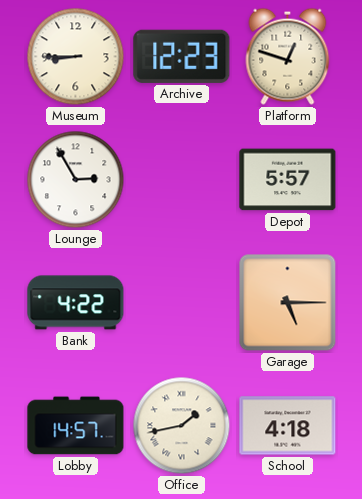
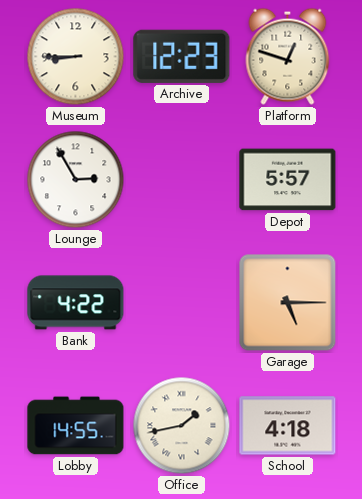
Lobby: 14:57 -> 14:55
